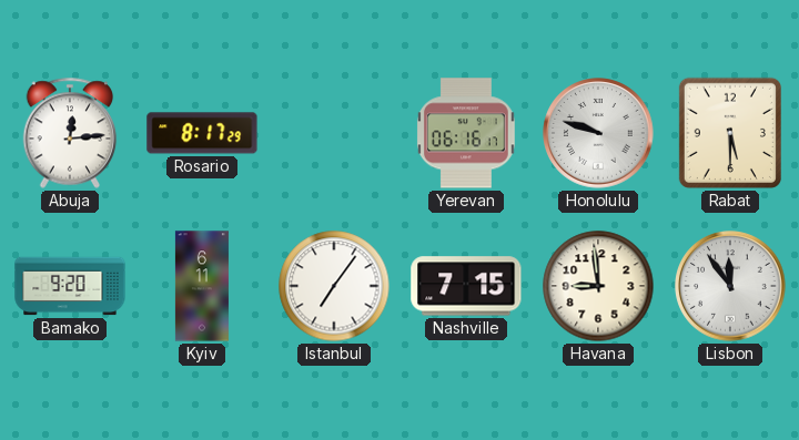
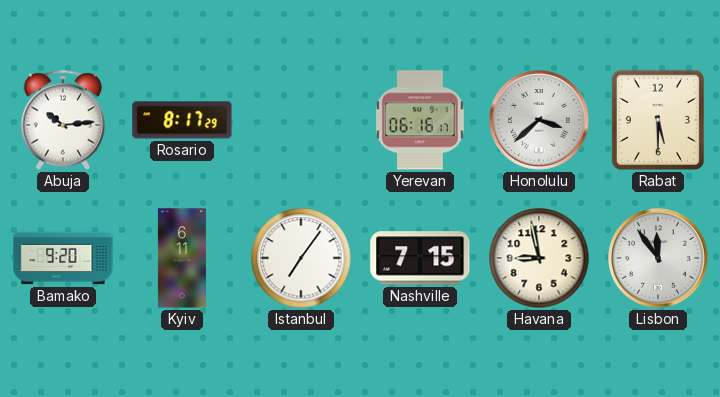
Abuja: 12:14 -> 10:14
Honolulu: 9:48 -> 3:38
Havana: 8:59 -> 8:58
